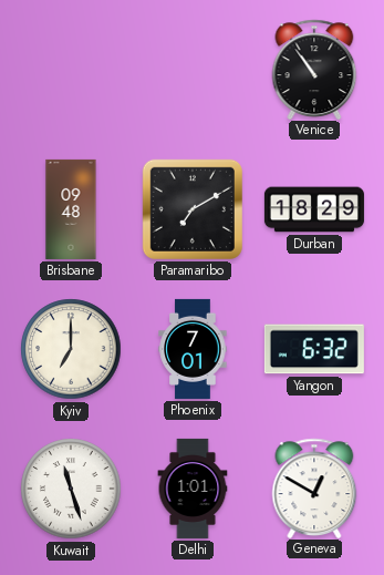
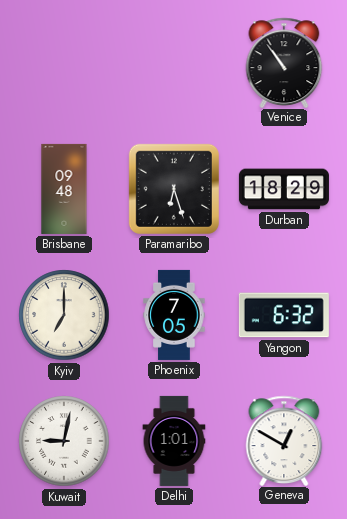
Paramaribo: 7:10 -> 6:27
Phoenix: 7:01 -> 7:05
Kuwait: 11:27 -> 9:02
